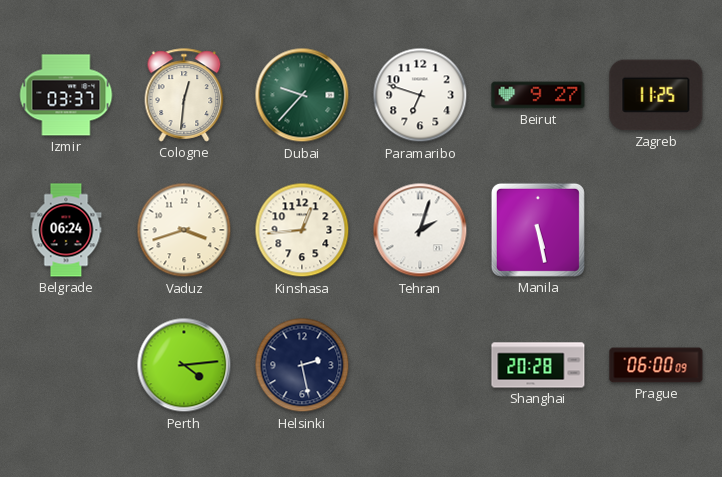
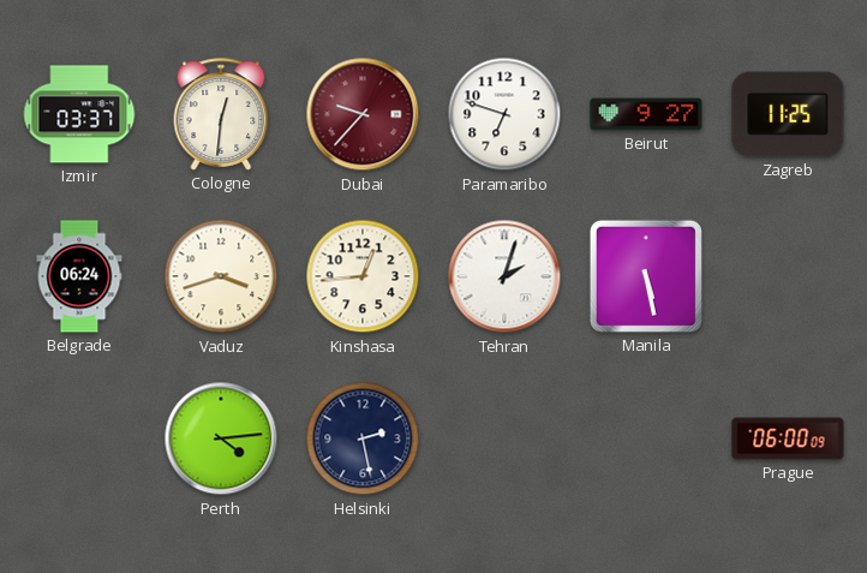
Dubai dial: green -> burgundy
Shanghai: 20:28 -> none
